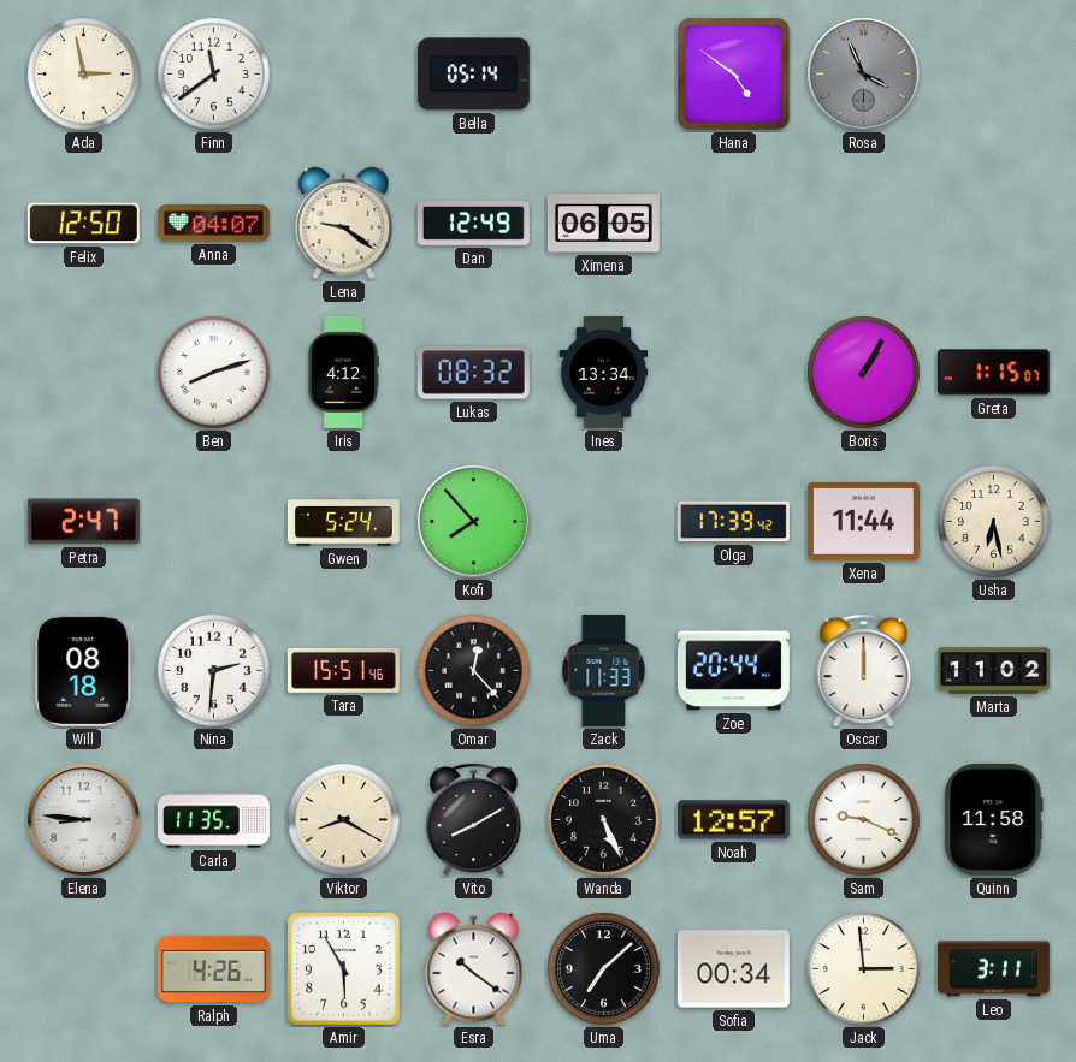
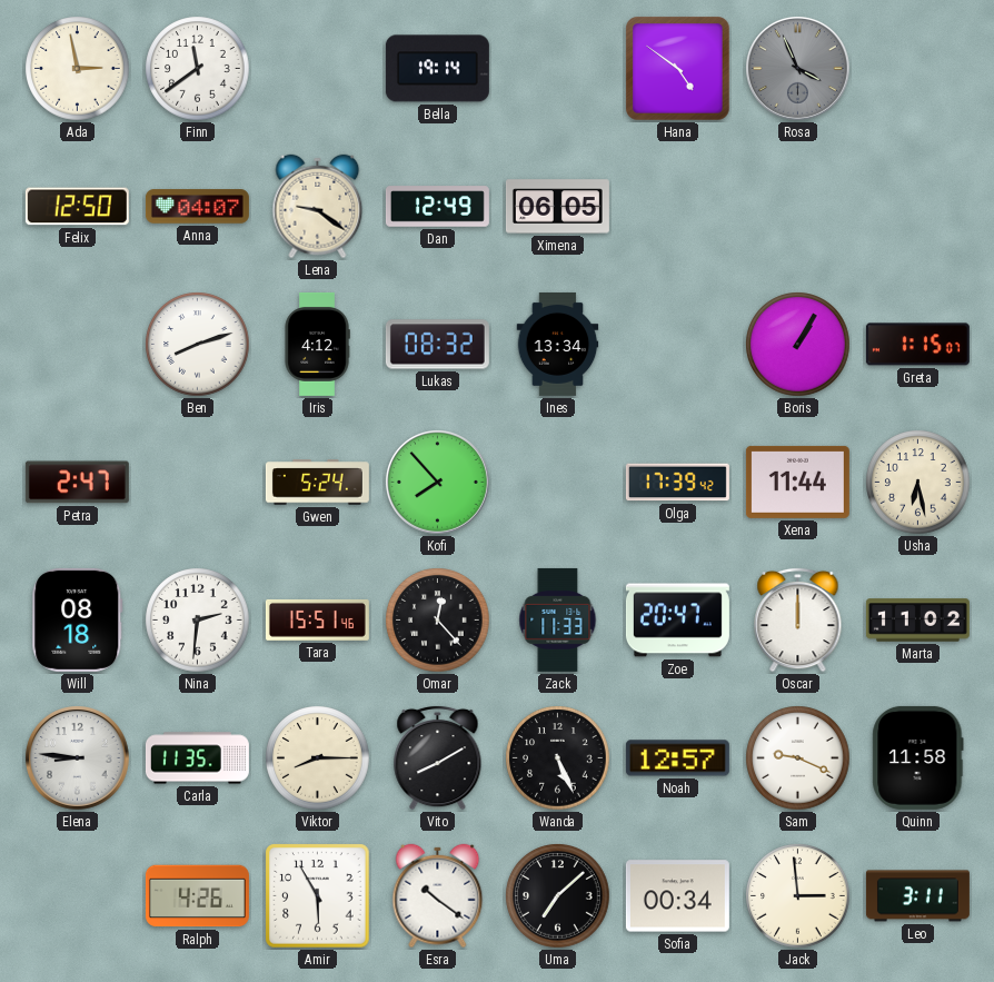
Bella: 05:14 -> 19:14
Zoe: 20:44 -> 20:47
Viktor: 8:20 -> 8:15
